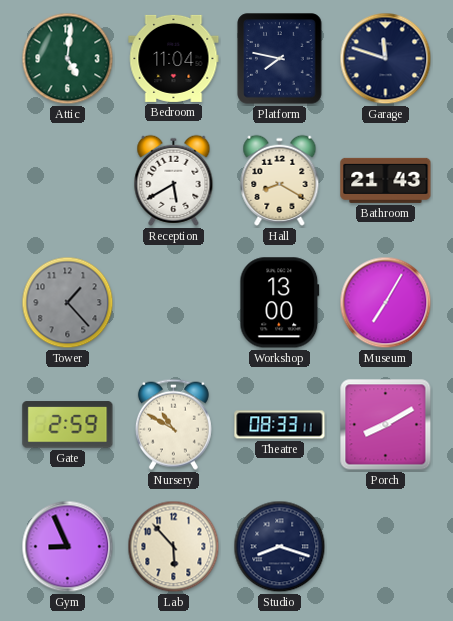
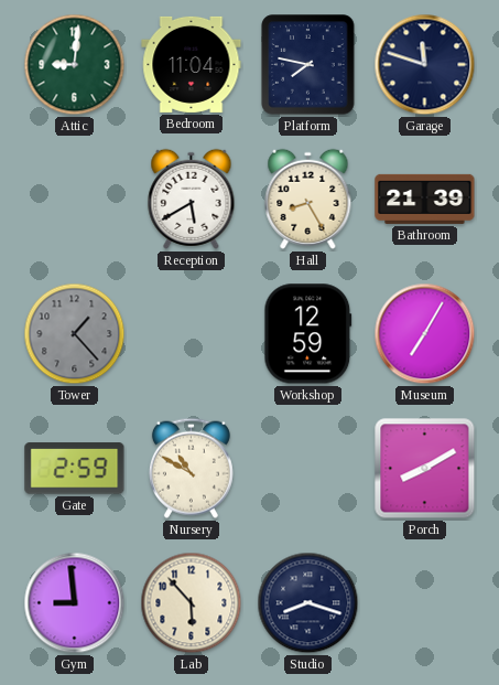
Attic: 5:01 -> 9:01
Hall: 8:20 -> 8:25
Bathroom: 21:43 -> 21:39
Workshop: 13:00 -> 12:59
Theatre: 08:33 -> none
Gym: 8:56 -> 8:59
